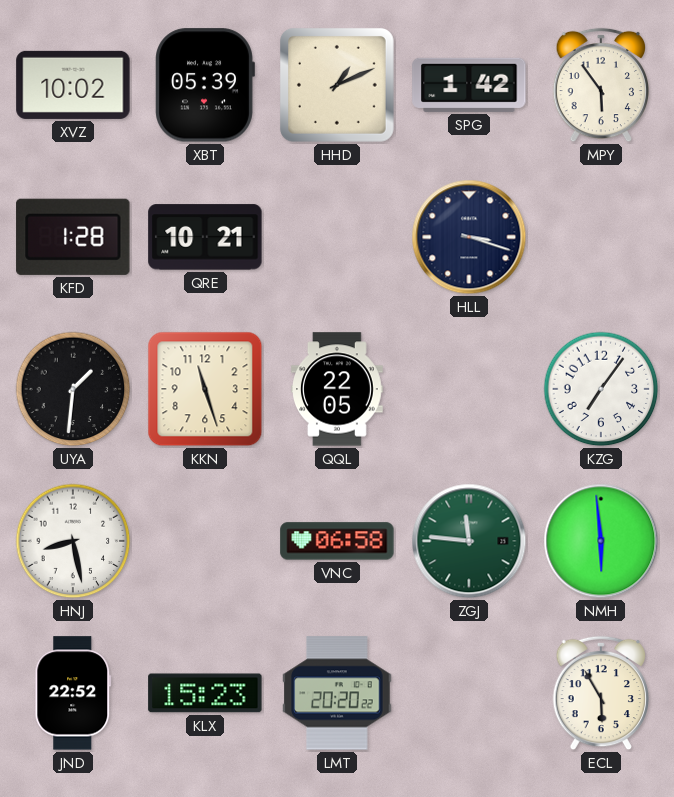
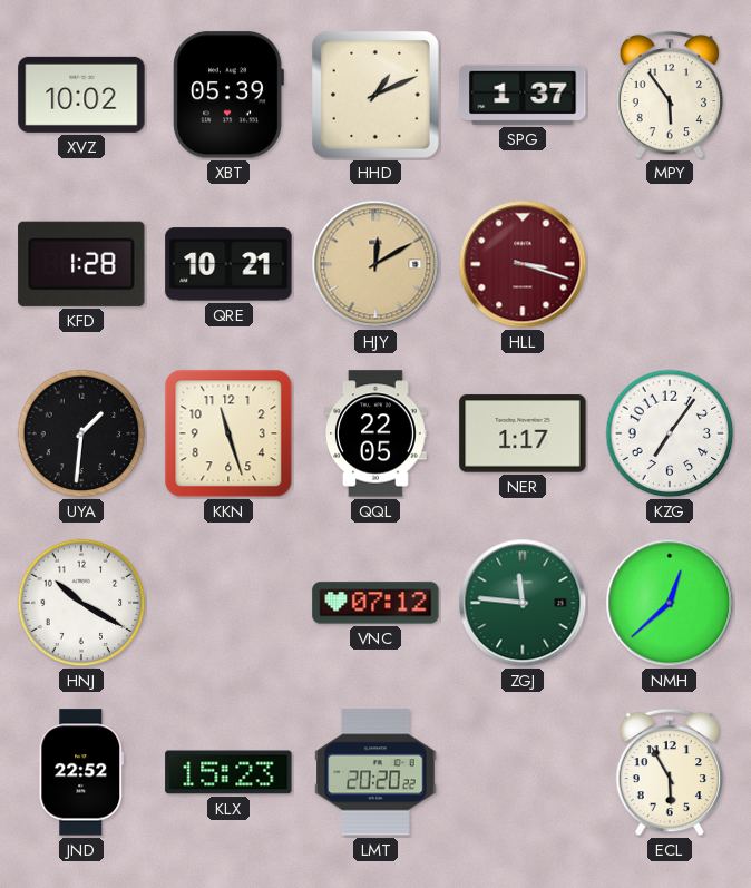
SPG: 1:42 -> 1:37
HJY: none -> 12:10
HLL dial: navy -> burgundy
NER: none -> 1:17
HNJ: 8:28 -> 10:20
VNC: 06:58 -> 07:12
NMH: 5:59 -> 12:38
